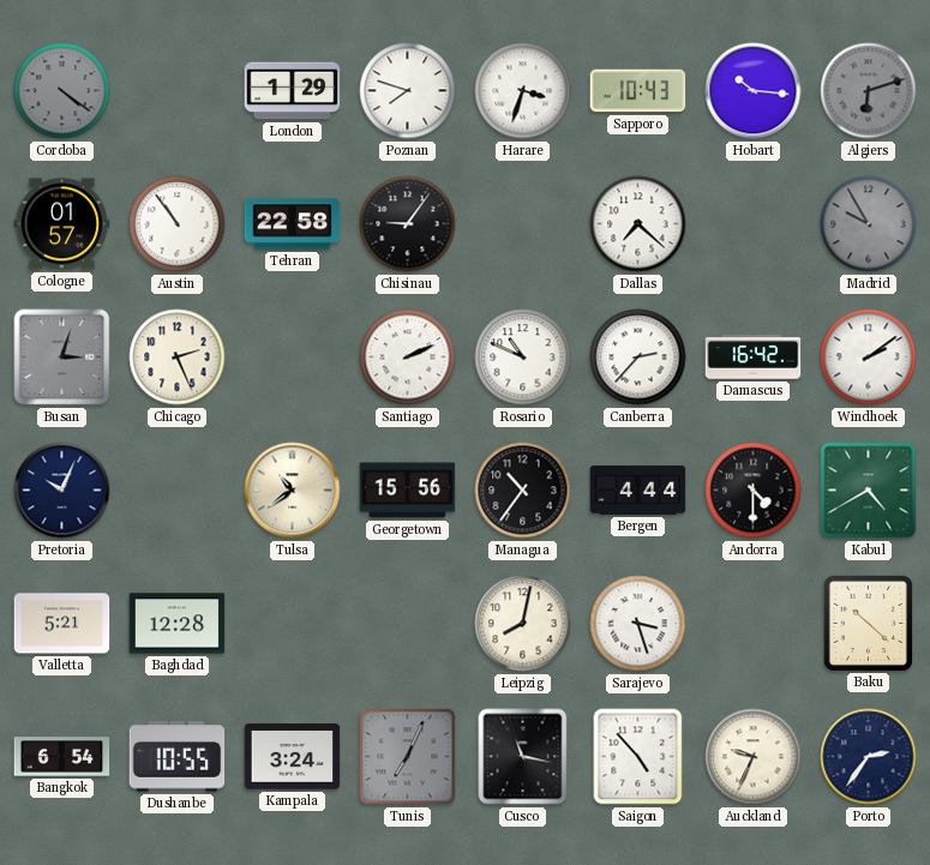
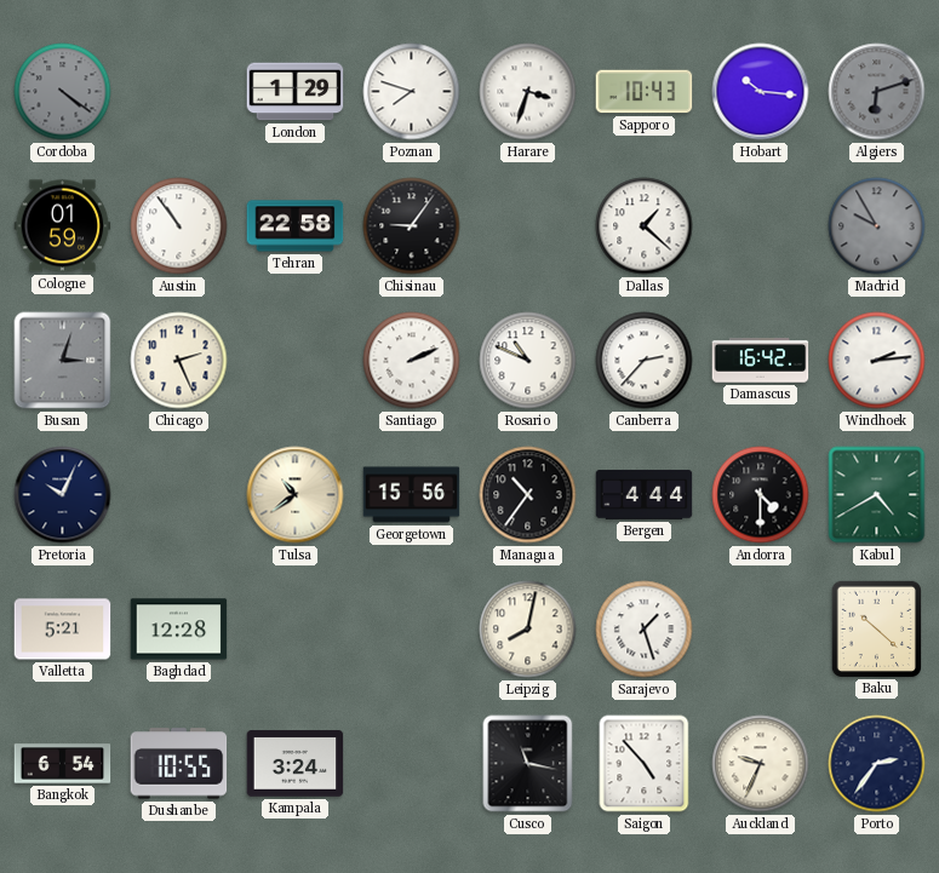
Cologne: 01:57 -> 01:59
Dallas: 7:22 -> 1:22
Windhoek: 2:09 -> 2:14
Sarajevo: 3:27 -> 1:27
Tunis: 7:04 -> none
